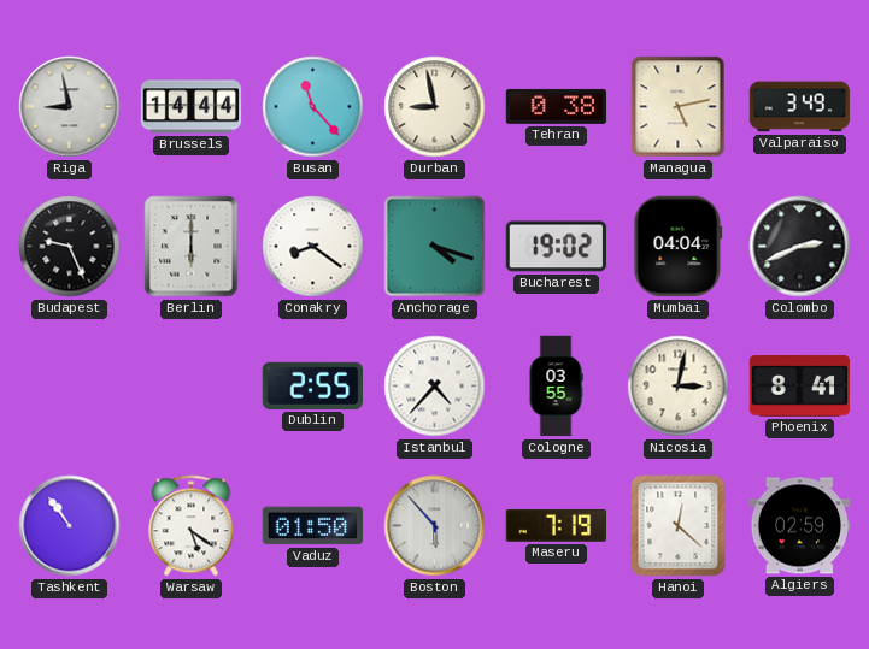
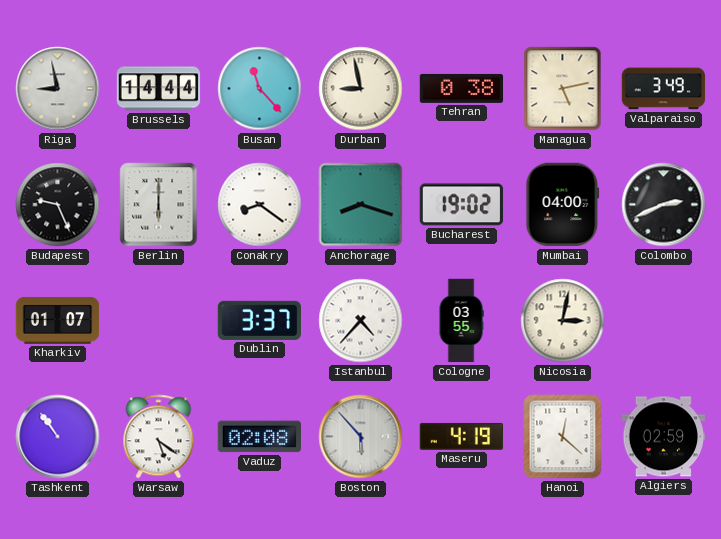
Anchorage: 4:18 -> 8:18
Mumbai: 04:04 -> 04:00
Kharkiv: none -> 01:07
Dublin: 2:55 -> 3:37
Phoenix: 8:41 -> none
Vaduz: 01:50 -> 02:08
Maseru: 7:19 -> 4:19
